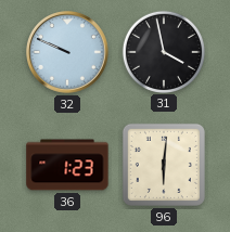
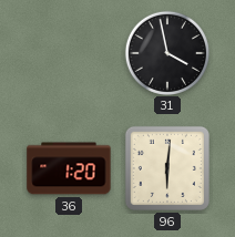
32: 9:49 -> none
36: 1:23 -> 1:20
